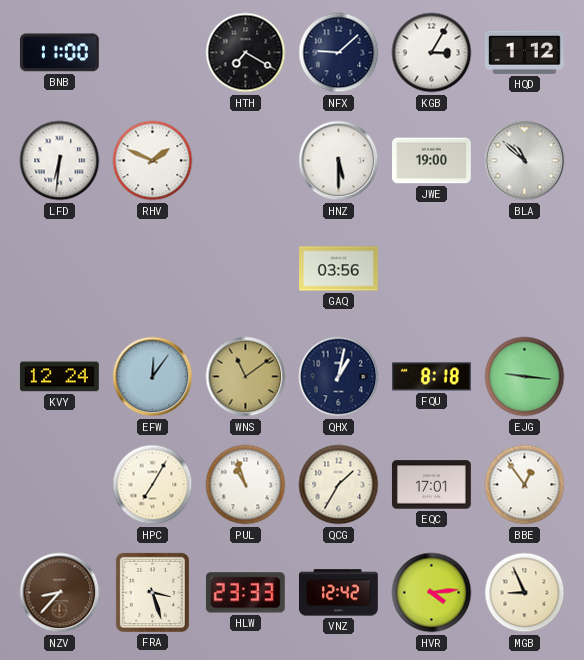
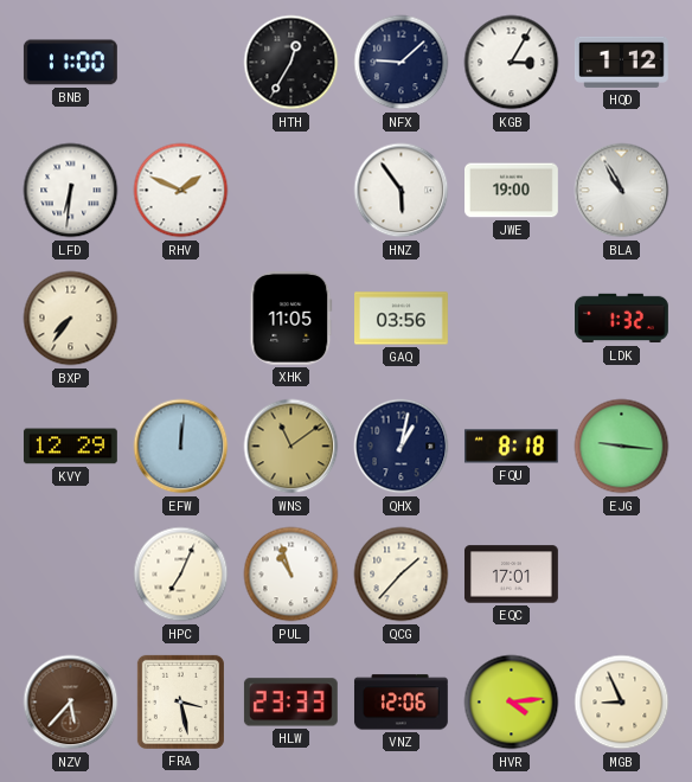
HTH: 7:20 -> 12:35
HNZ: 5:30 -> 5:54
BLA: 10:52 -> 10:55
BXP: none -> 7:36
XHK: none -> 11:05
LDK: none -> 1:32
KVY: 12:24 -> 12:29
EFW: 12:06 -> 12:01
HPC: 7:05 -> 7:04
QCG: 1:35 -> 1:37
BBE: 12:54 -> none
NZV: 8:37 -> 5:37
FRA: 3:27 -> 3:28
VNZ: 12:42 -> 12:06
